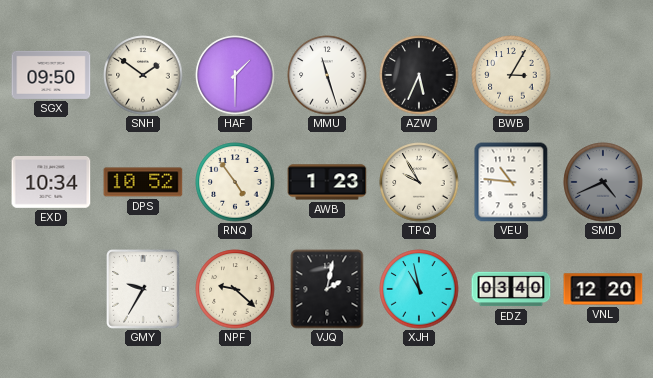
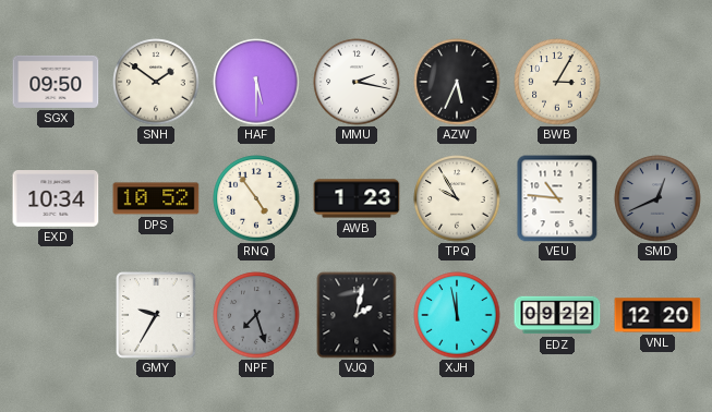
HAF: 1:30 -> 5:30
MMU: 11:27 -> 2:17
SMD: 4:41 -> 12:41
NPF: 9:22 -> 7:27
NPF dial: cream -> grey
XJH: 10:58 -> 11:58
EDZ: 03:40 -> 09:22
